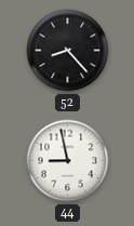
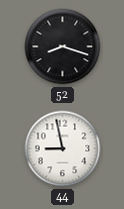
52: 8:23 -> 8:18
